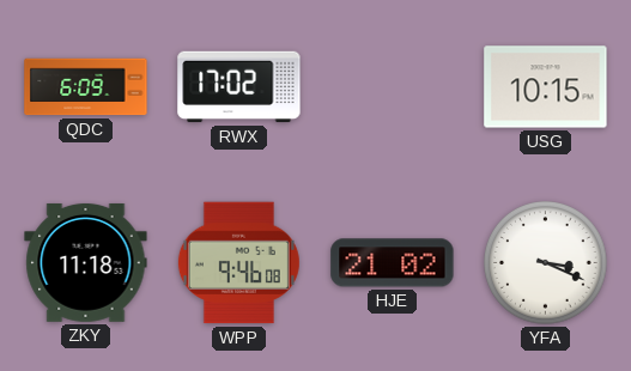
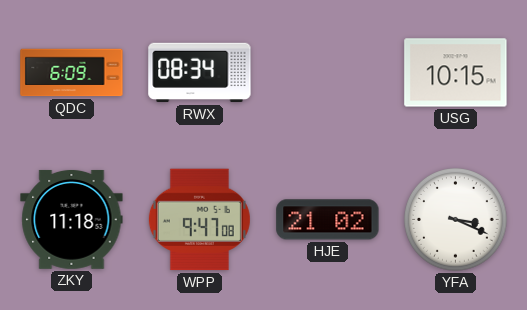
RWX: 17:02 -> 08:34
WPP: 9:46 -> 9:47
